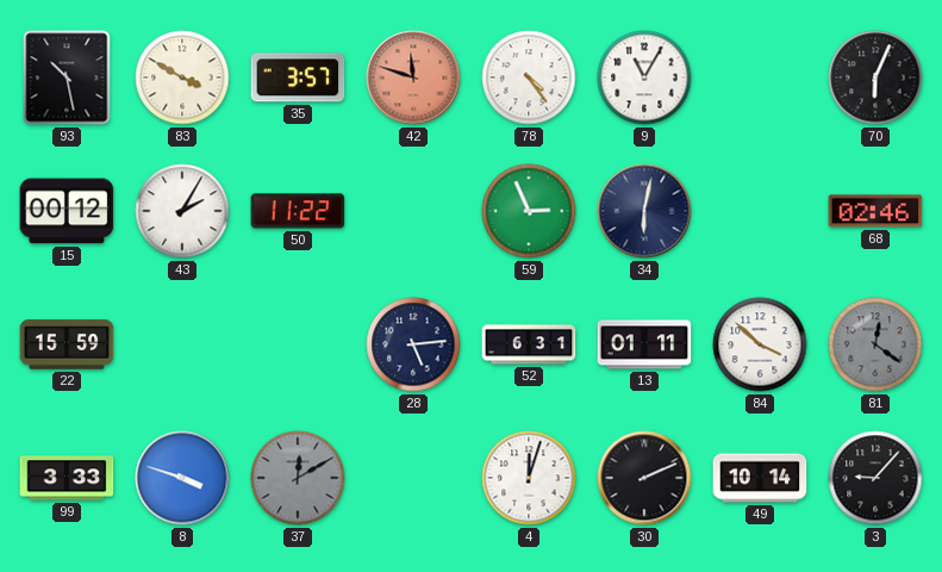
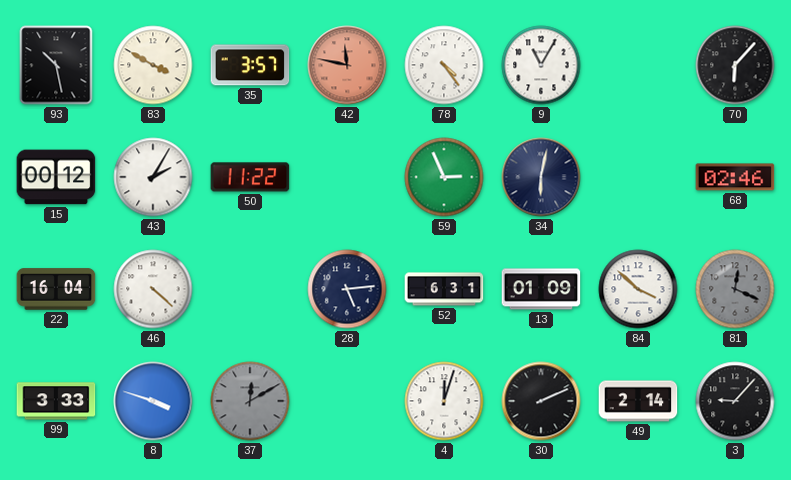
42: 11:48 -> 11:47
70: 6:04 -> 6:07
22: 15:59 -> 16:04
46: none -> 4:22
13: 01:11 -> 01:09
81: 12:21 -> 12:19
49: 10:14 -> 2:14
